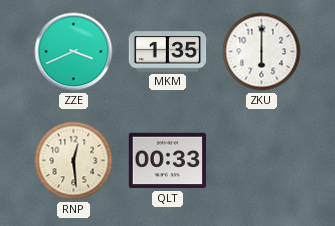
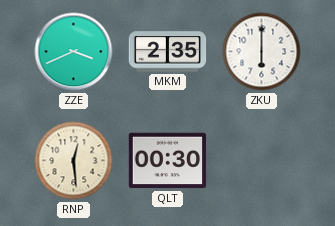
MKM: 1:35 -> 2:35
QLT: 00:33 -> 00:30
